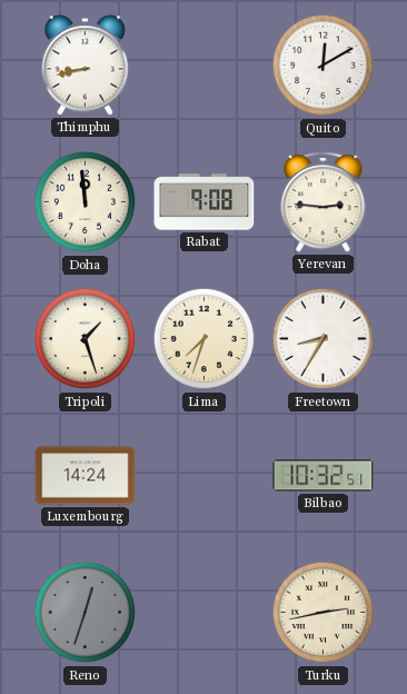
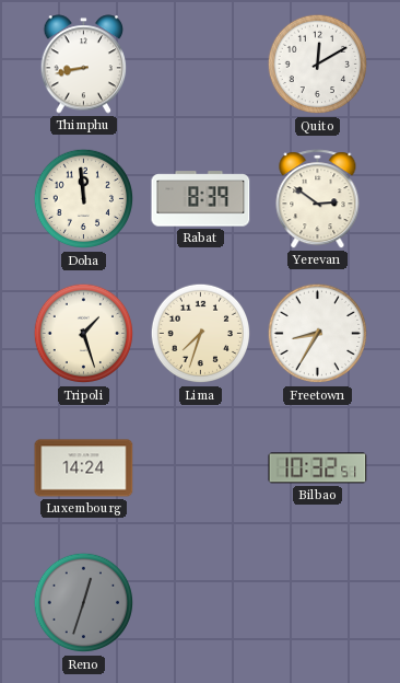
Rabat: 9:08 -> 8:39
Yerevan: 2:46 -> 2:51
Turku: 2:43 -> none
